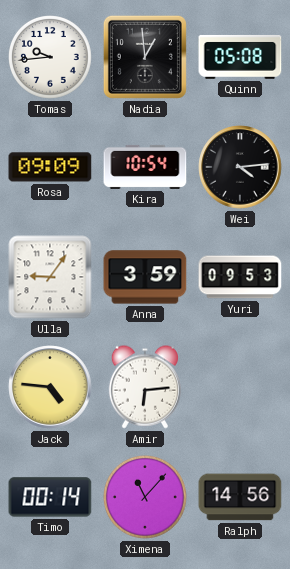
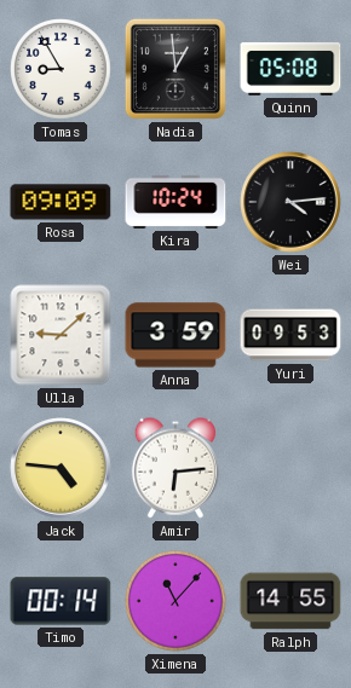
Tomas: 9:44 -> 8:55
Kira: 10:54 -> 10:24
Ulla: 9:06 -> 9:08
Ralph: 14:56 -> 14:55
